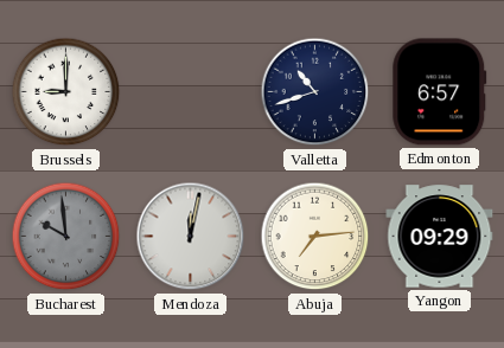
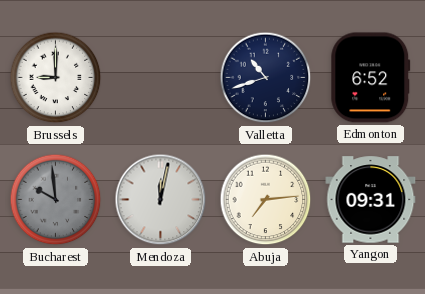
Edmonton: 6:57 -> 6:52
Yangon: 09:29 -> 09:31
